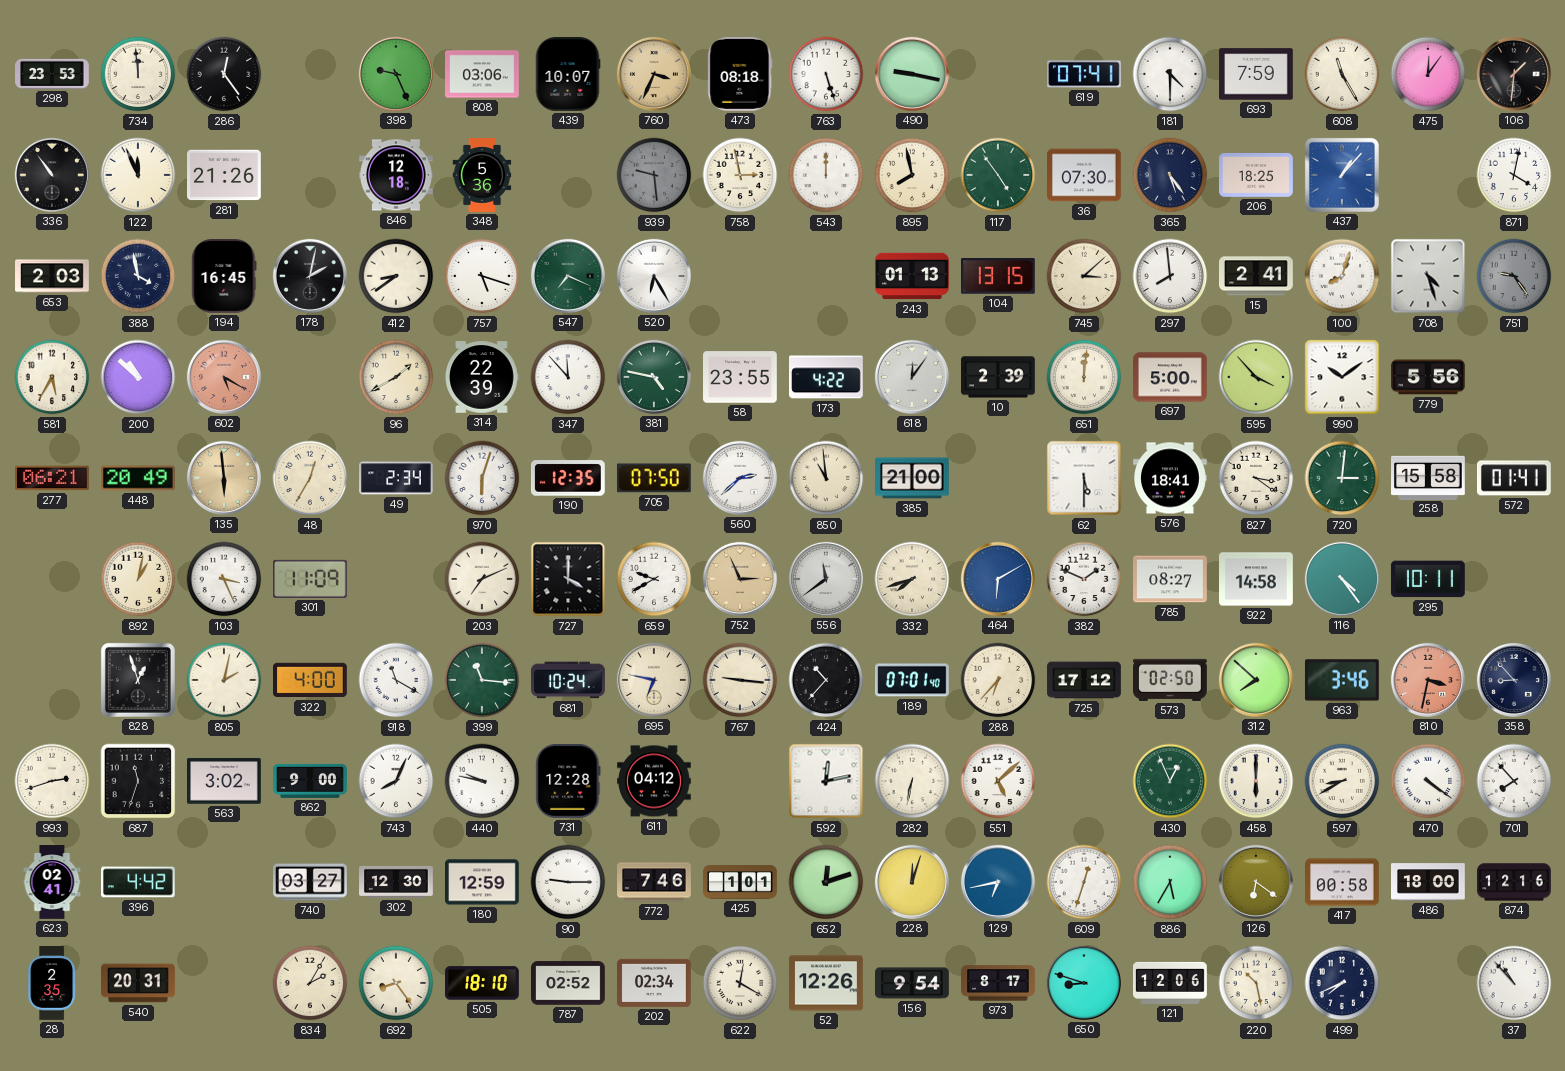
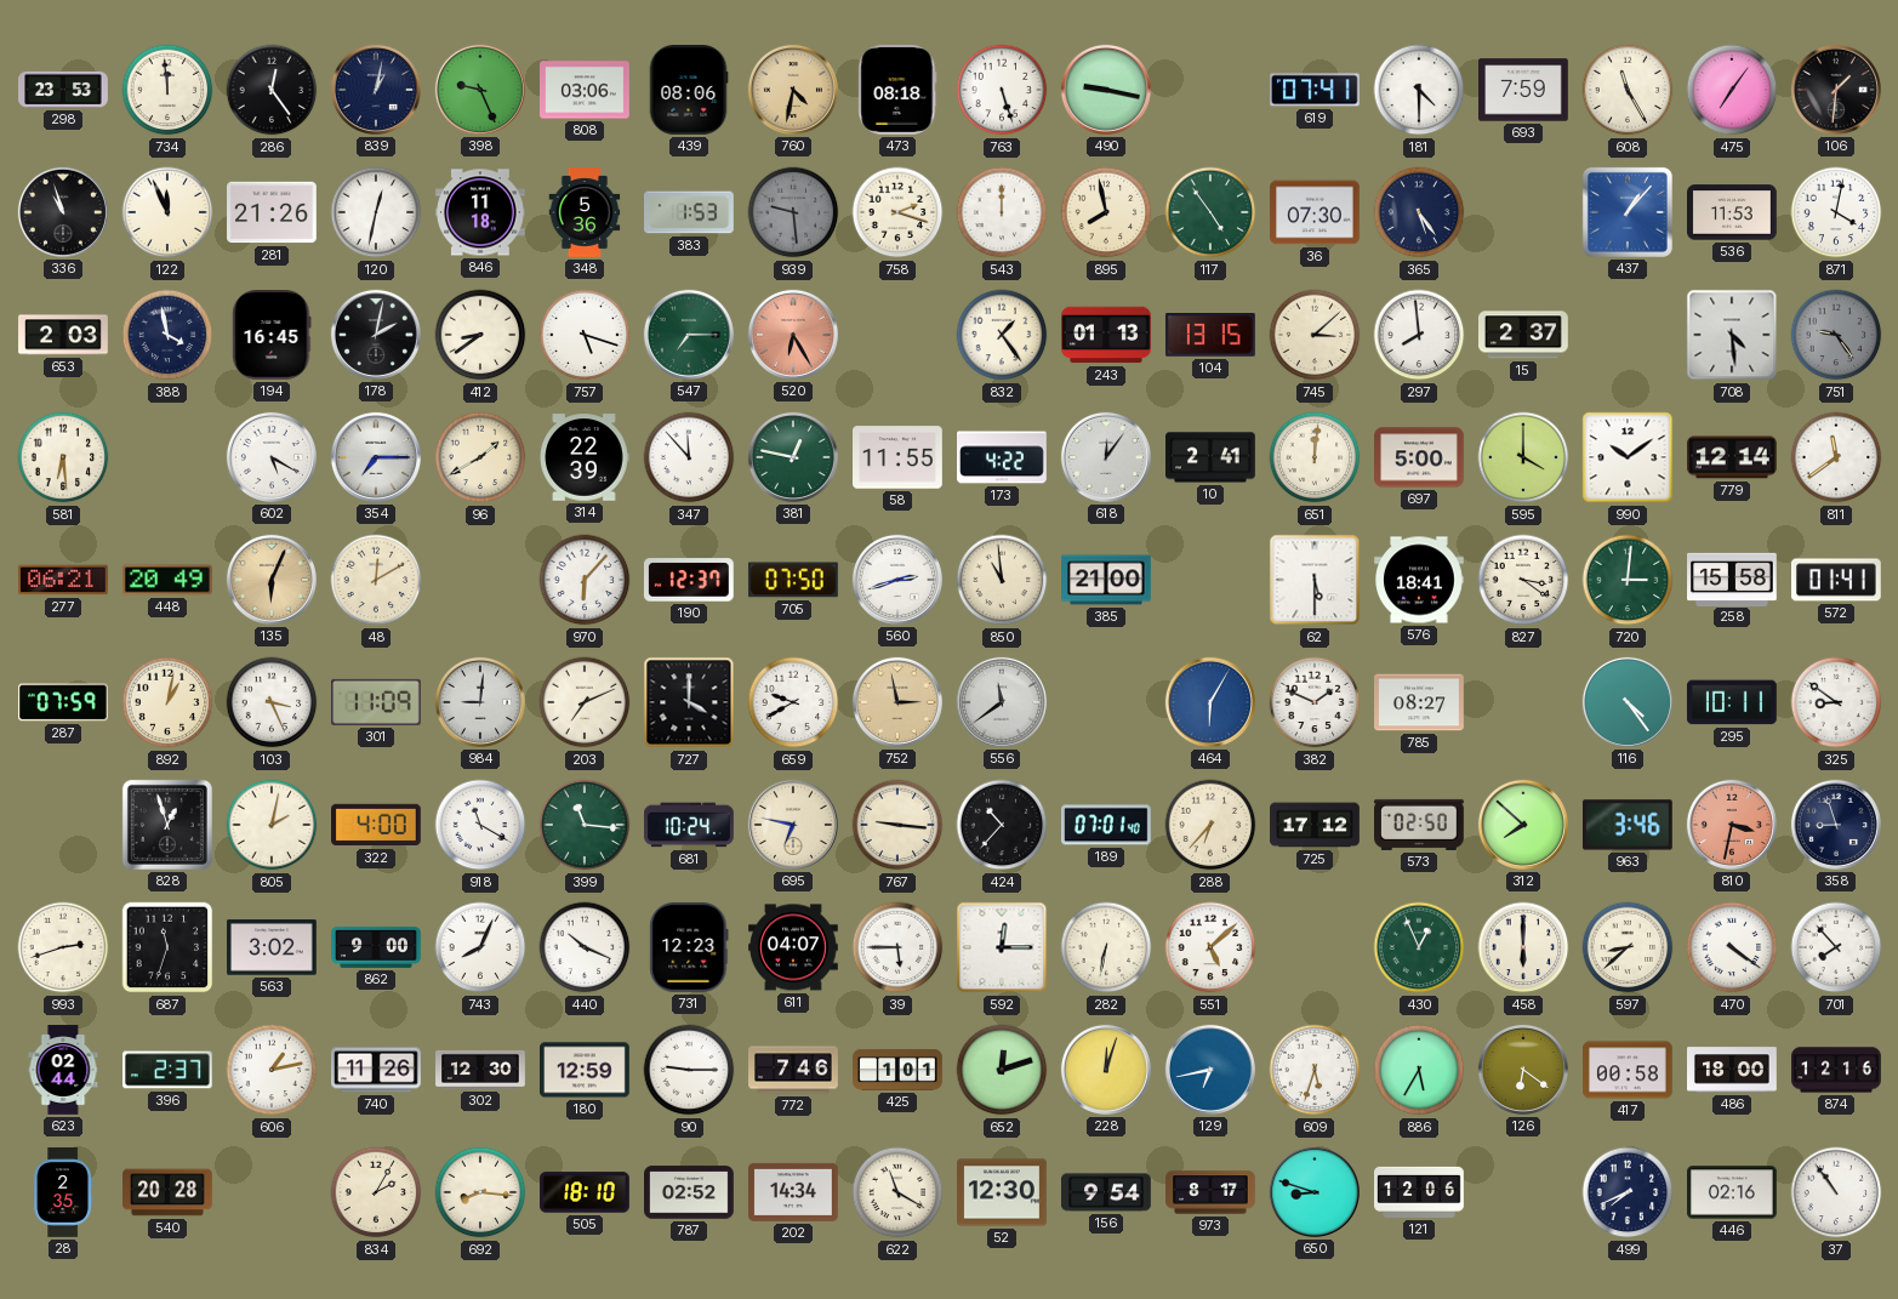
839: none -> 1:02
439: 10:07 -> 08:06
760: 3:34 -> 4:32
475: 12:06 -> 7:06
336: 10:54 -> 10:57
120: none -> 12:32
846: 12:18 -> 11:18
383: none -> 1:53
758: 2:58 -> 2:18
206: 18:25 -> none
536: none -> 11:53
547: 7:19 -> 7:15
520 dial: white -> salmon
832: none -> 1:24
15: 2:41 -> 2:37
100: 8:03 -> none
708: 4:27 -> 4:29
581: 5:35 -> 6:29
200: 10:52 -> none
602 dial: salmon -> white
354: none -> 7:15
381: 4:47 -> 12:47
58: 23:55 -> 11:55
10: 2:39 -> 2:41
595: 3:53 -> 4:00
779: 5:56 -> 12:14
811: none -> 11:39
135: 5:59 -> 6:04
48: 12:35 -> 12:10
49: 2:34 -> none
970: 6:03 -> 6:07
190: 12:35 -> 12:37
560: 2:38 -> 2:42
287: none -> 07:59
984: none -> 9:01
752: 2:56 -> 2:58
332: 7:42 -> none
464: 6:10 -> 6:05
922: 14:58 -> none
325: none -> 8:51
358: 8:53 -> 8:57
440: 9:47 -> 10:19
731: 12:28 -> 12:23
611: 04:12 -> 04:07
39: none -> 5:45
592: 12:13 -> 12:15
597: 8:40 -> 8:38
623: 02:41 -> 02:44
396: 4:42 -> 2:37
606: none -> 1:13
740: 03:27 -> 11:26
609: 12:33 -> 5:33
540: 20:31 -> 20:28
692: 8:24 -> 8:16
202: 02:34 -> 14:34
622: 12:20 -> 11:20
52: 12:26 -> 12:30
220: 10:28 -> none
446: none -> 02:16
37: 10:53 -> 10:54
